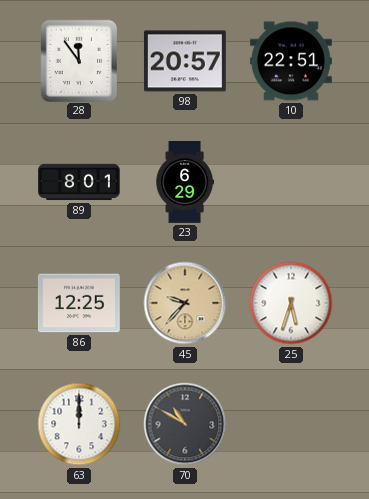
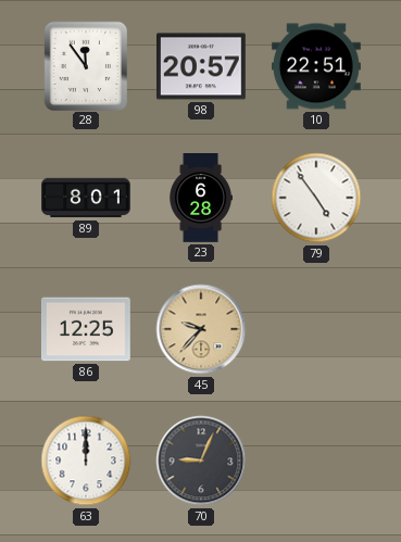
23: 6:29 -> 6:28
79: none -> 4:54
25: 5:33 -> none
70: 10:50 -> 9:04
